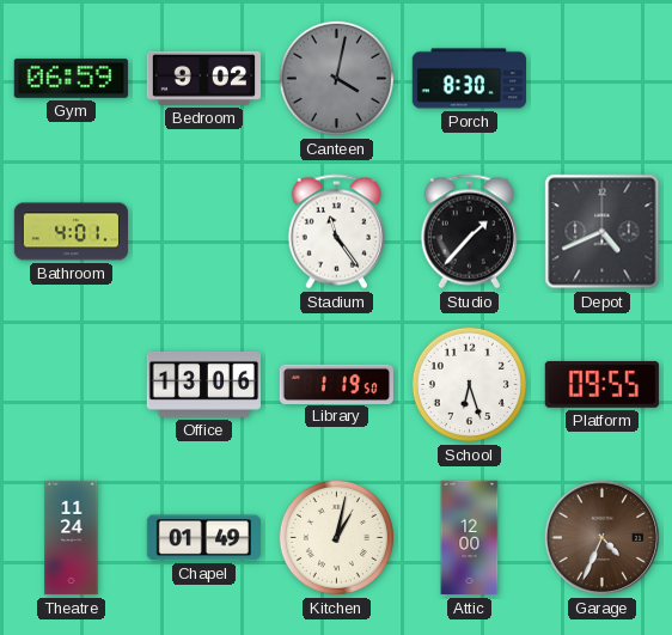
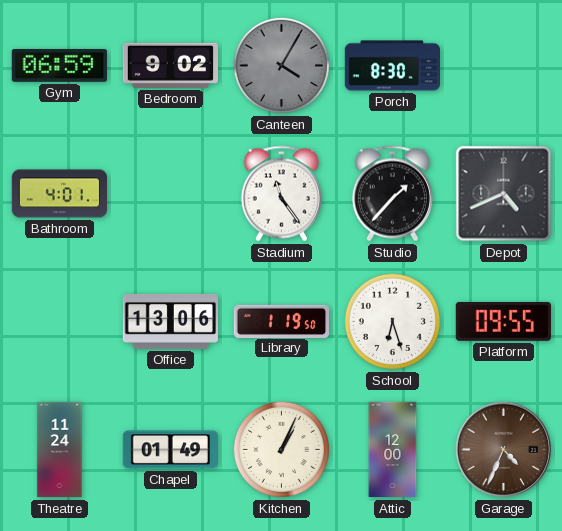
Canteen: 4:02 -> 4:05
Kitchen: 1:02 -> 1:04
